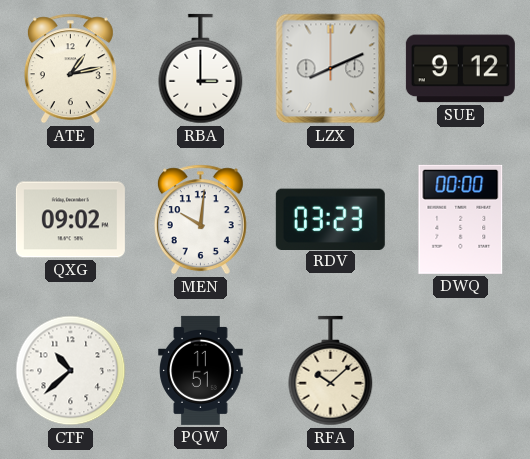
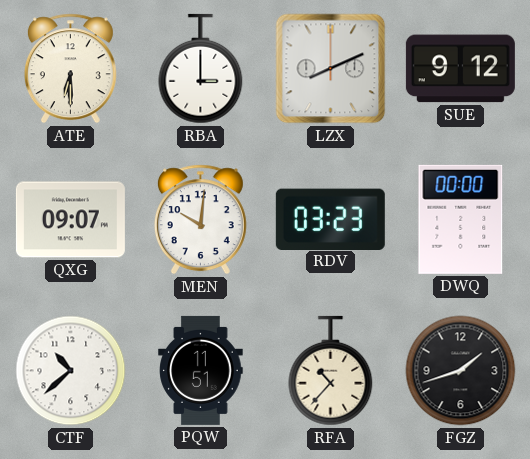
ATE: 1:13 -> 6:30
QXG: 09:02 -> 09:07
RFA: 10:08 -> 10:37
FGZ: none -> 1:42
